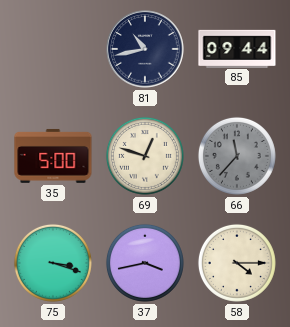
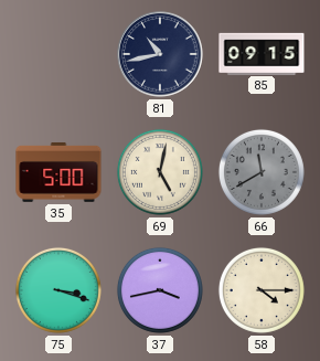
85: 09:44 -> 09:15
69: 12:48 -> 5:02
66: 11:37 -> 11:40
